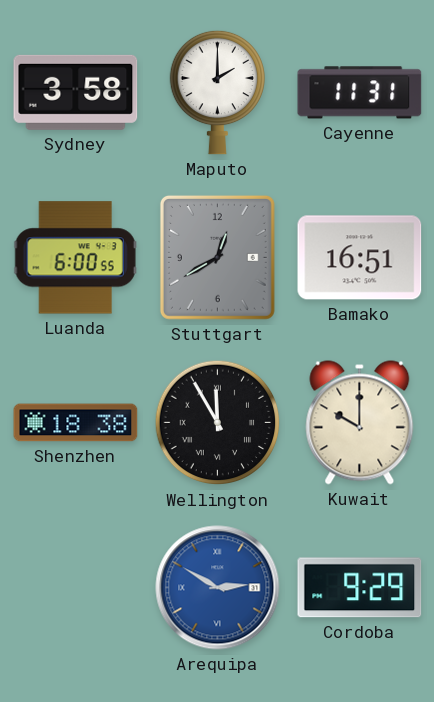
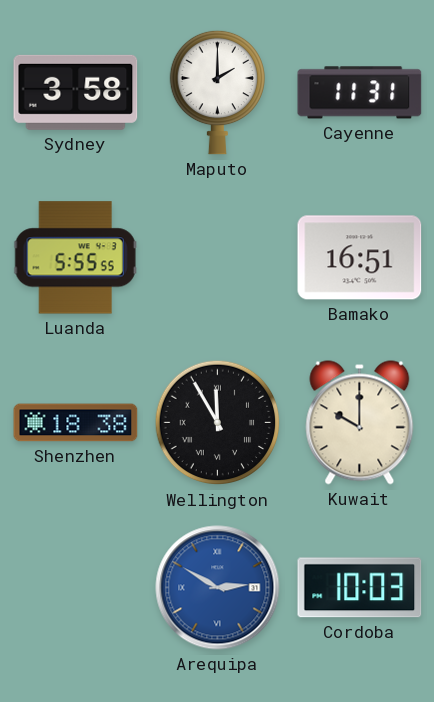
Luanda: 6:00 -> 5:55
Stuttgart: 12:40 -> none
Cordoba: 9:29 -> 10:03
